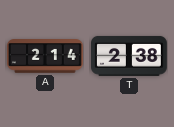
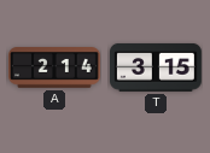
T: 2:38 -> 3:15
